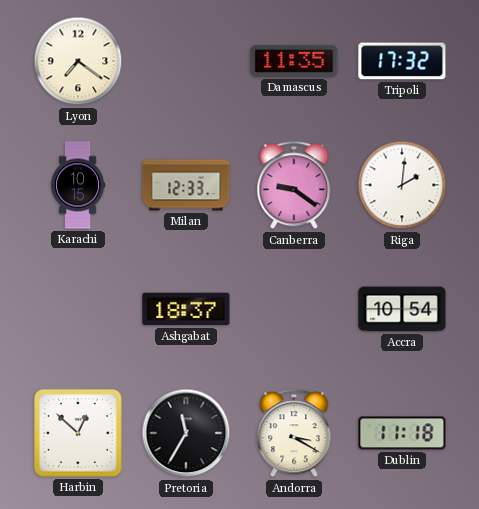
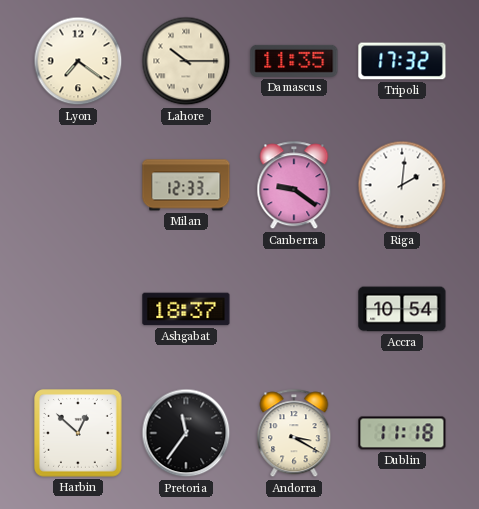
Lahore: none -> 10:15
Karachi: 10:15 -> none
Pretoria: 11:35 -> 11:36
